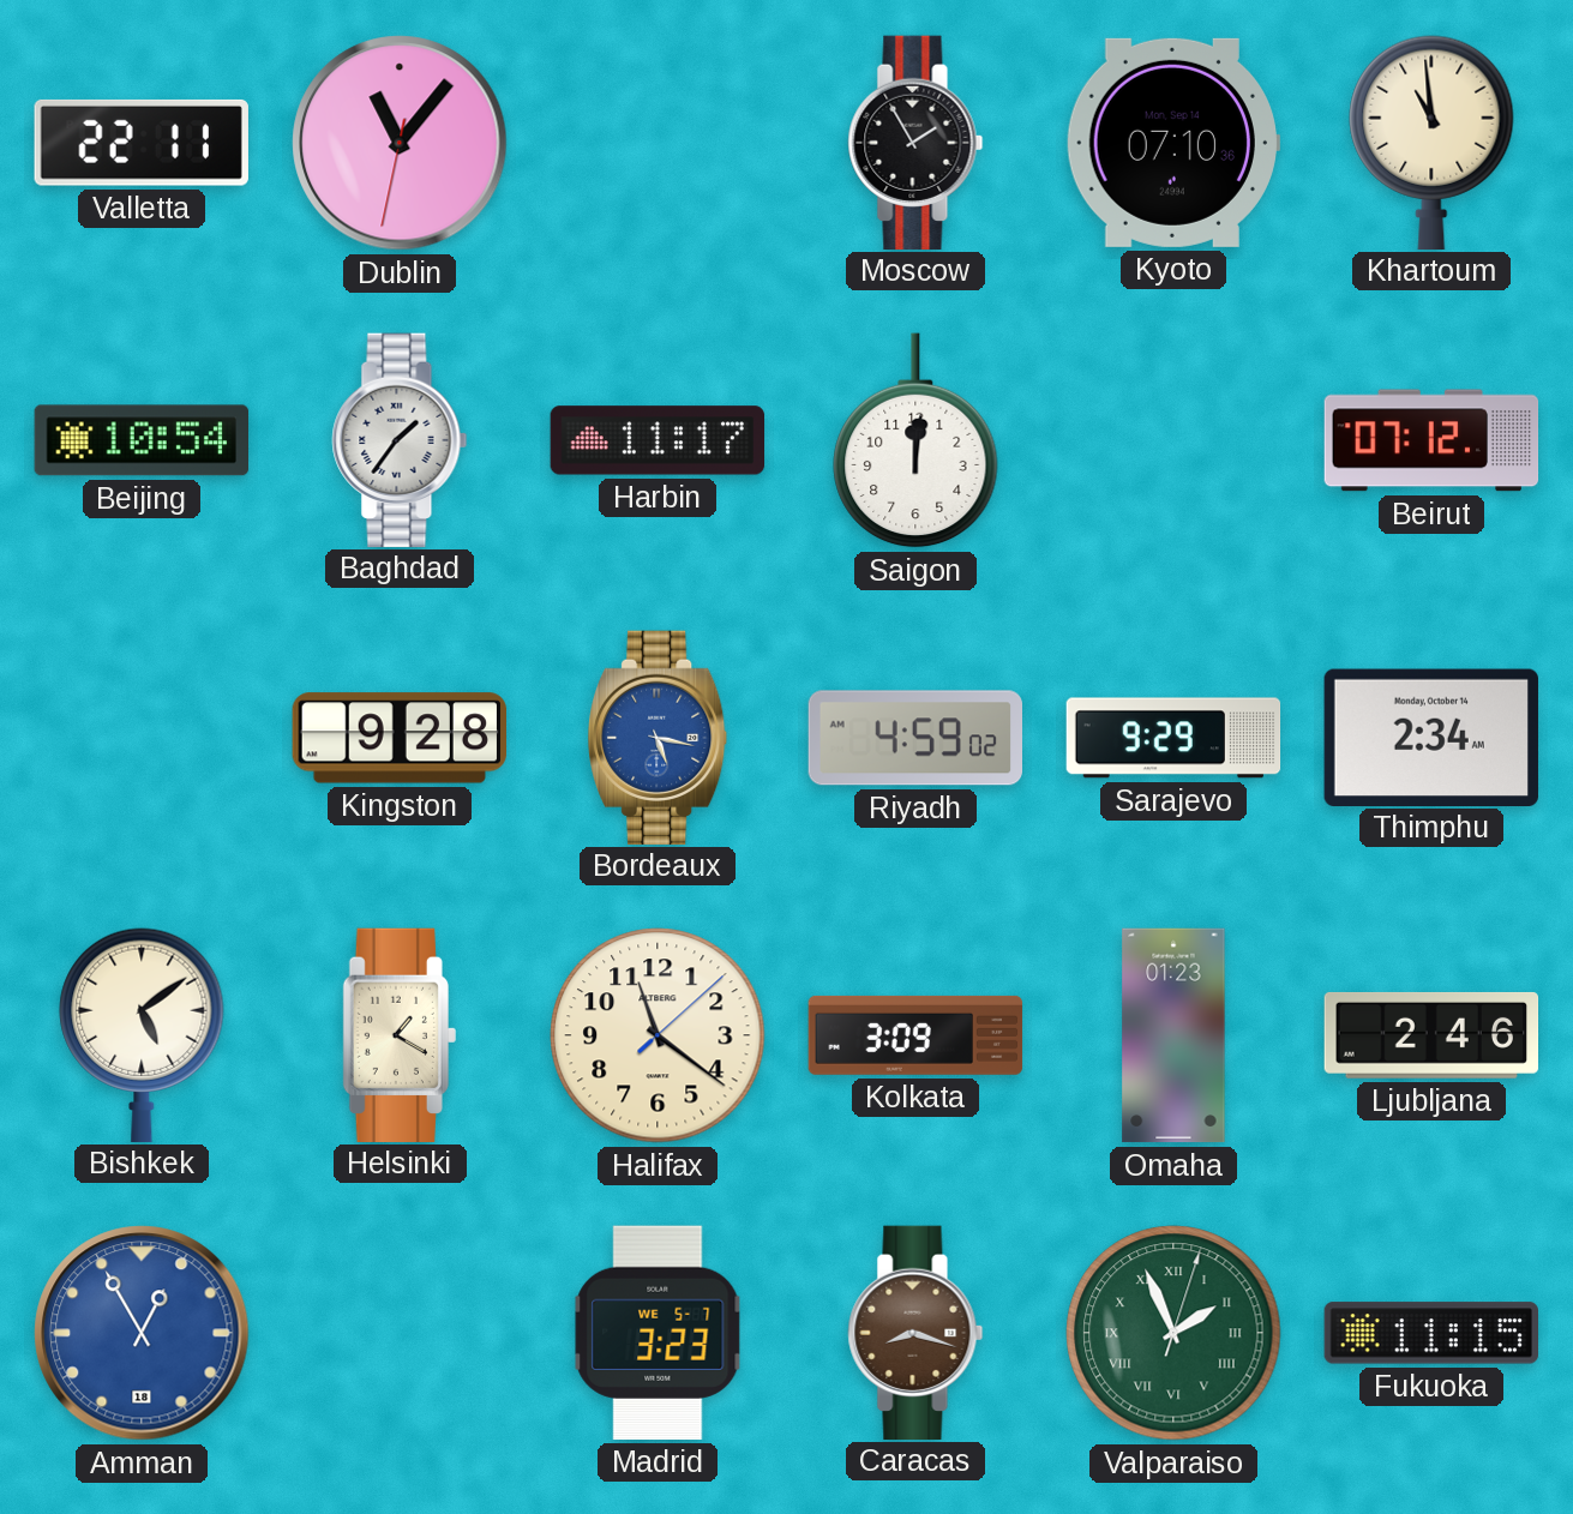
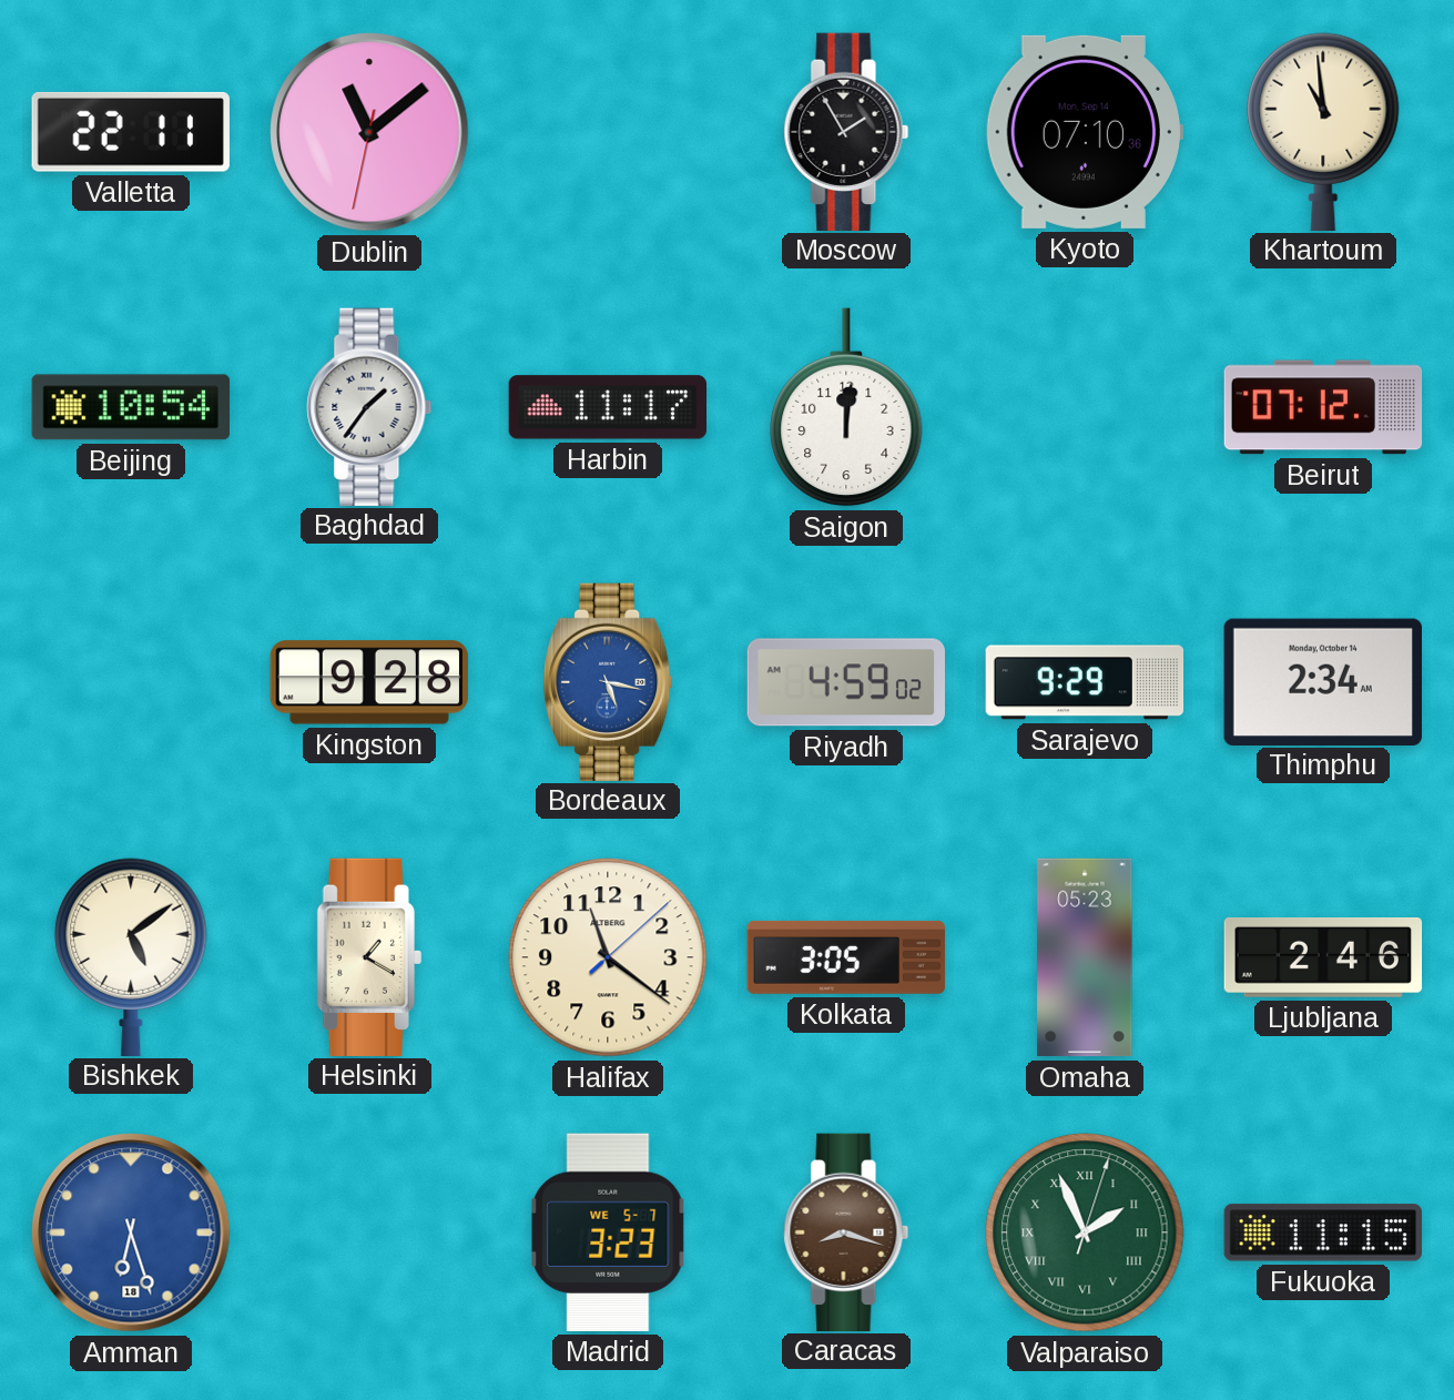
Dublin: 11:06 -> 11:08
Kolkata: 3:09 -> 3:05
Omaha: 01:23 -> 05:23
Amman: 12:55 -> 6:27
